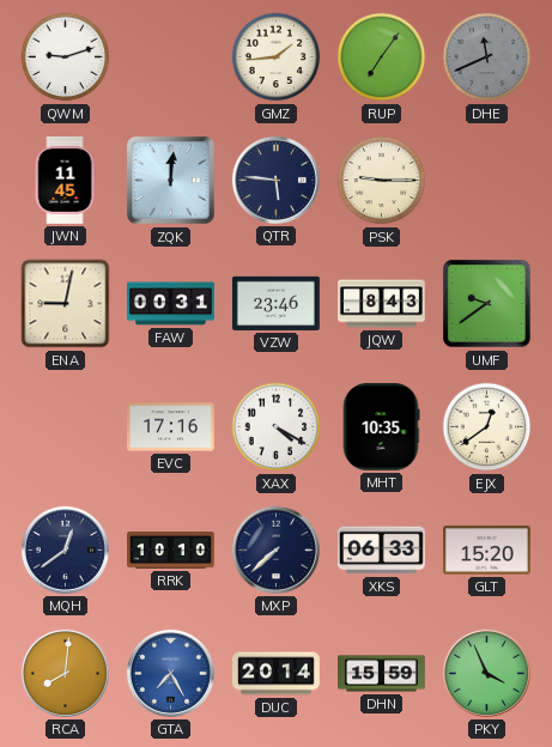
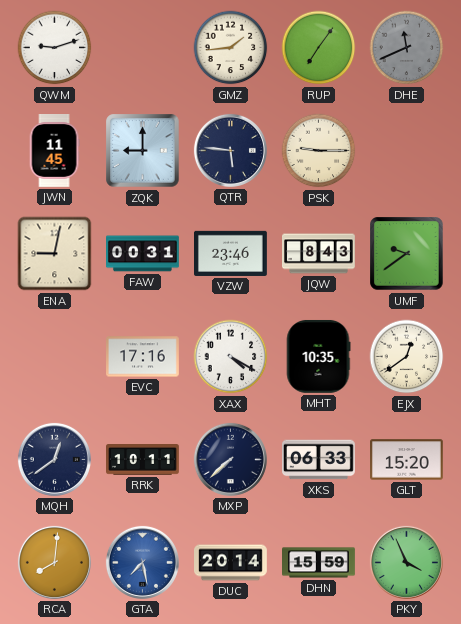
ZQK: 12:01 -> 9:00
RRK: 10:10 -> 10:11
GTA: 7:25 -> 7:28
